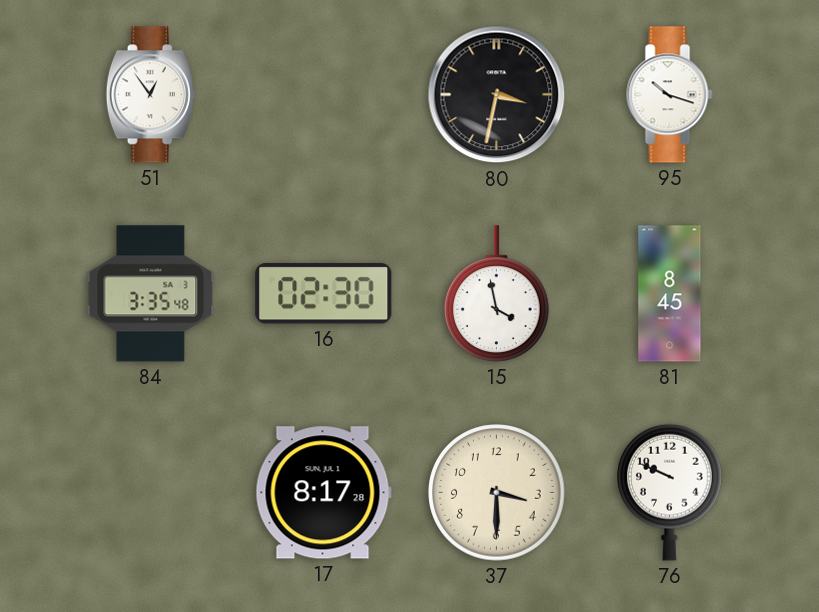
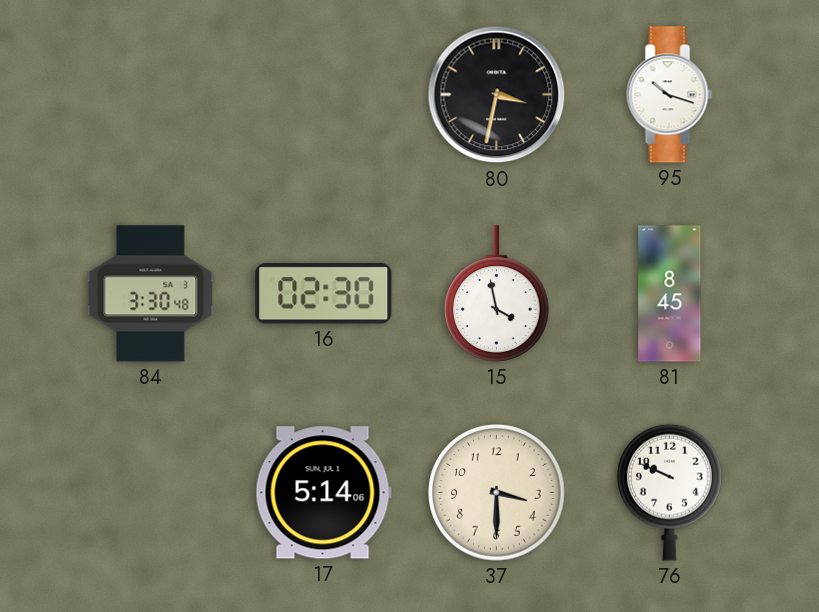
51: 12:54 -> none
84: 3:35 -> 3:30
17: 8:17 -> 5:14
